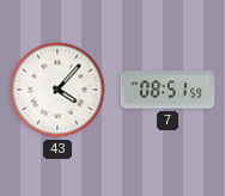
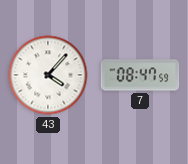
7: 08:51 -> 08:47
